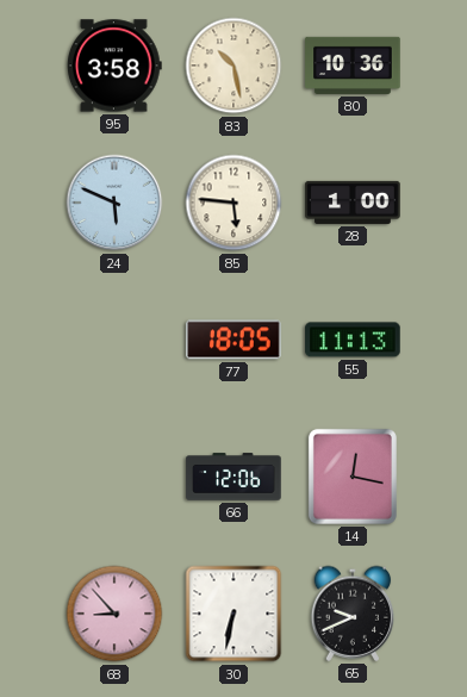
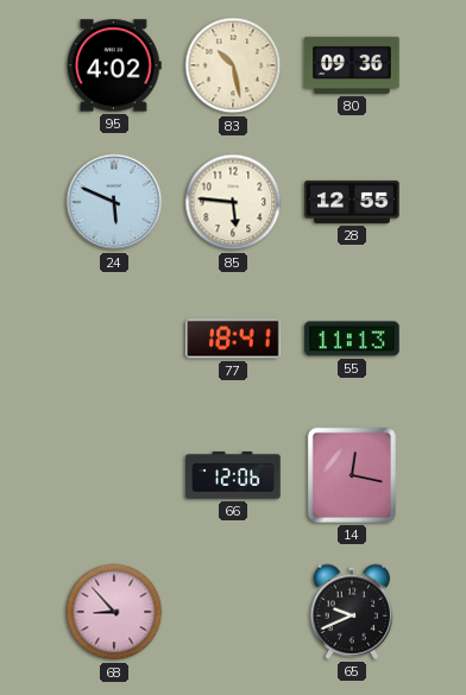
95: 3:58 -> 4:02
80: 10:36 -> 09:36
28: 1:00 -> 12:55
77: 18:05 -> 18:41
30: 6:32 -> none
